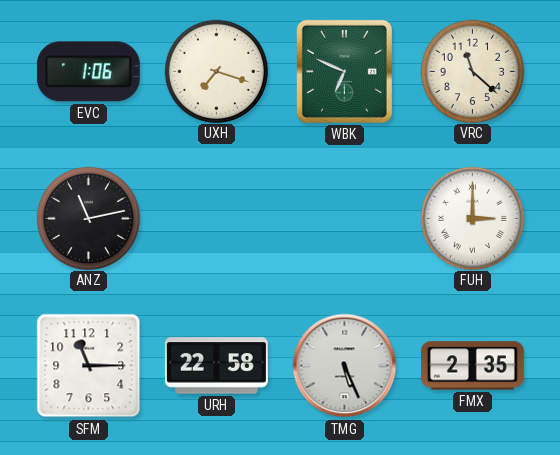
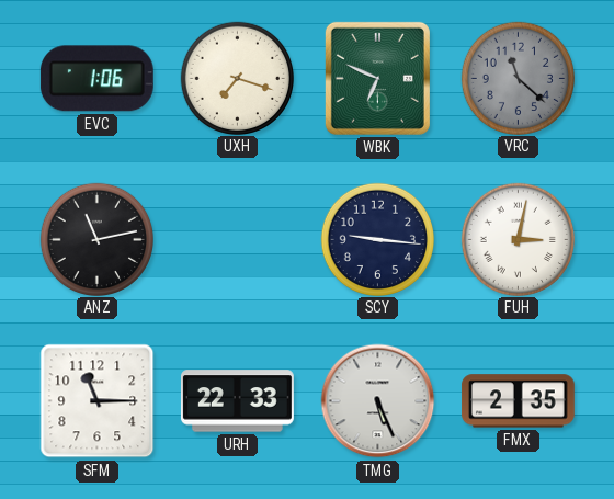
VRC dial: cream -> grey
SCY: none -> 9:16
FUH: 3:00 -> 3:02
URH: 22:58 -> 22:33
